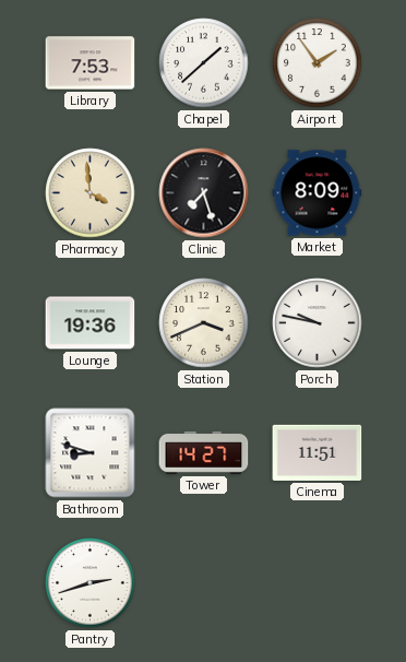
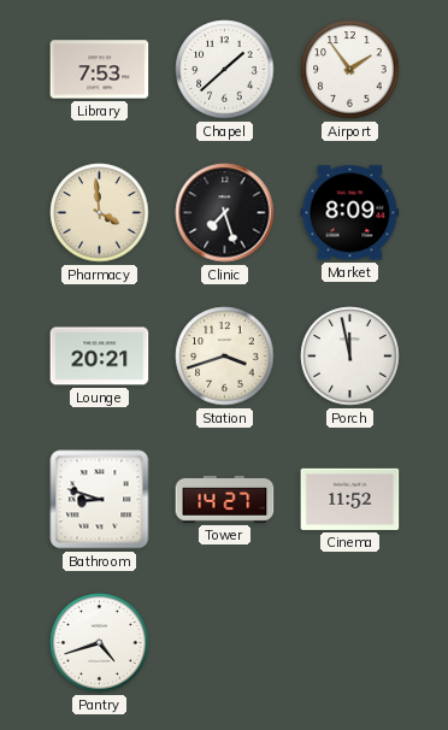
Lounge: 19:36 -> 20:21
Station: 3:41 -> 3:42
Porch: 9:47 -> 11:58
Cinema: 11:51 -> 11:52
Pantry: 2:42 -> 4:42
